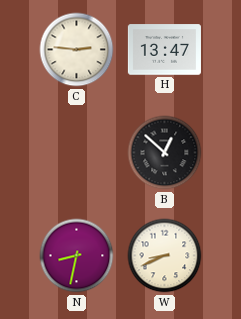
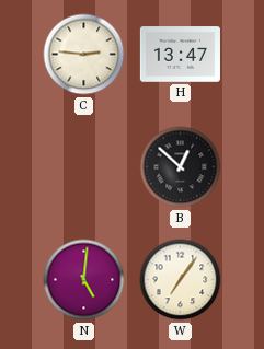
N: 8:32 -> 5:01
W: 8:41 -> 7:06
